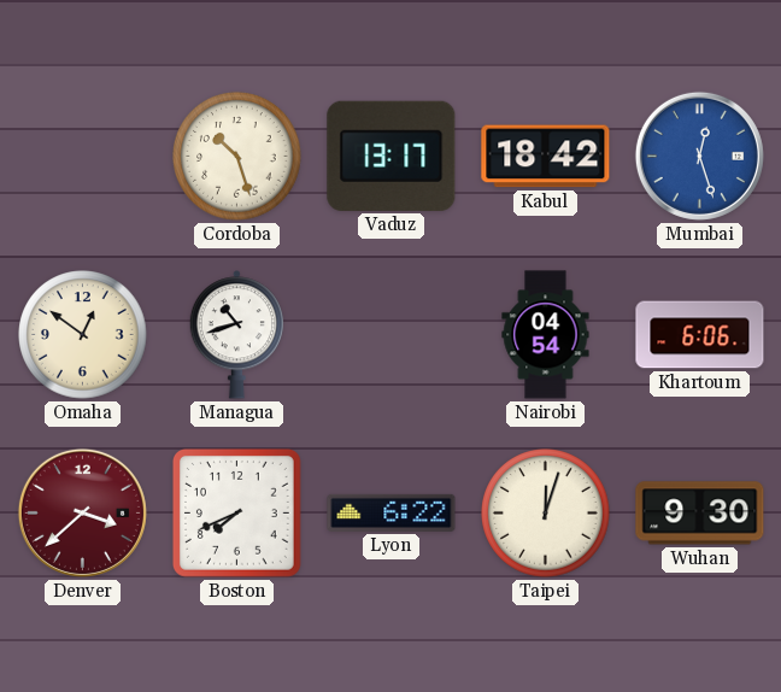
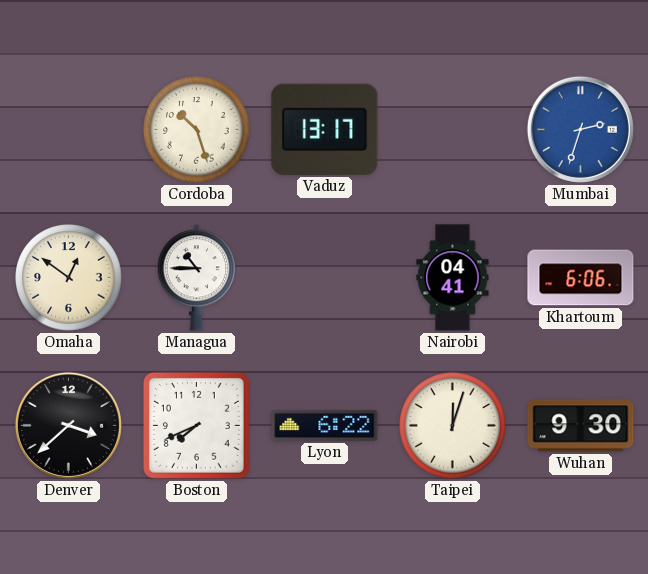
Kabul: 18:42 -> none
Mumbai: 12:27 -> 2:33
Managua: 10:42 -> 10:45
Nairobi: 04:54 -> 04:41
Denver dial: burgundy -> black
